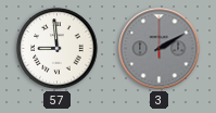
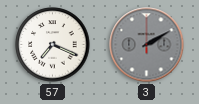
57: 8:59 -> 7:19
